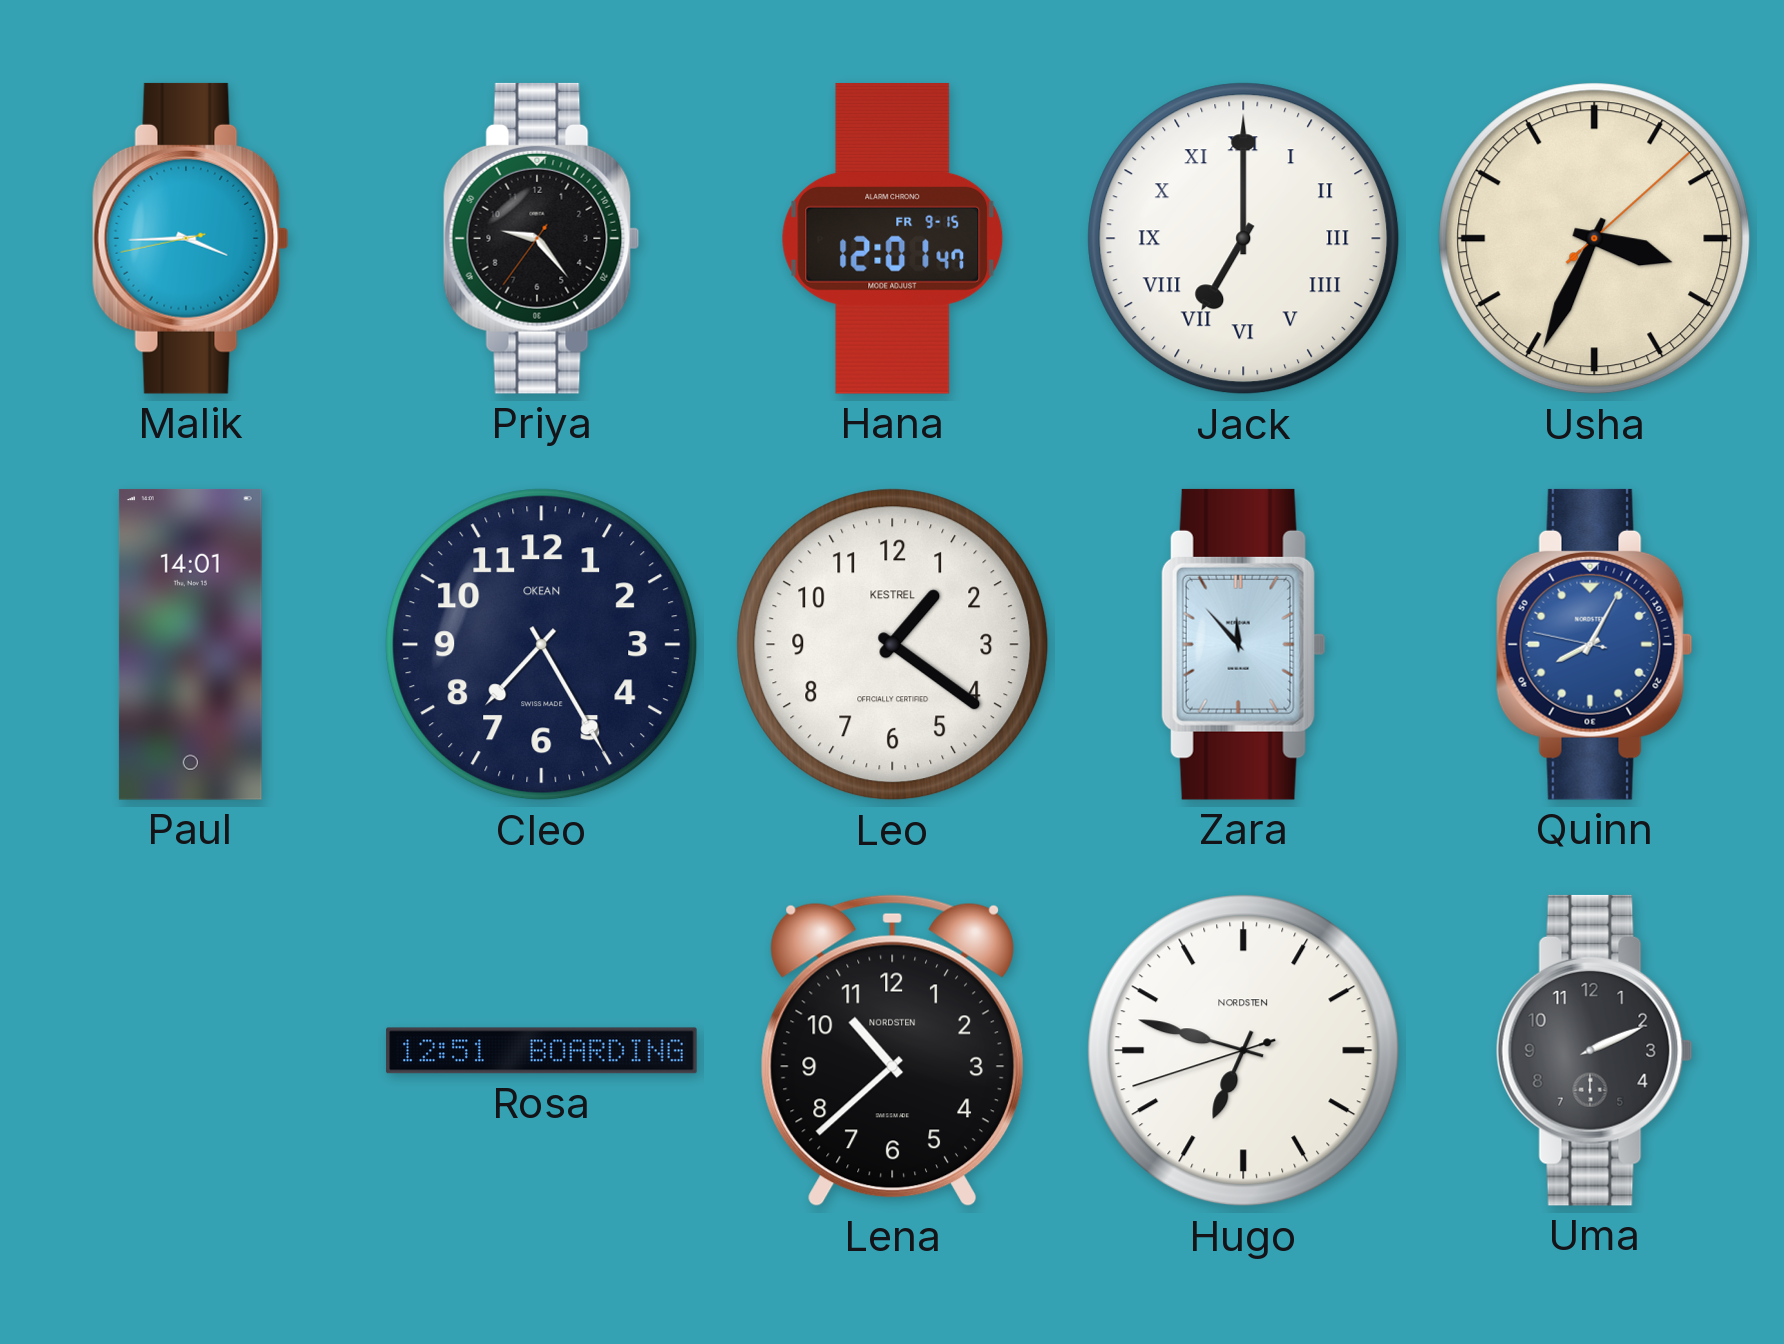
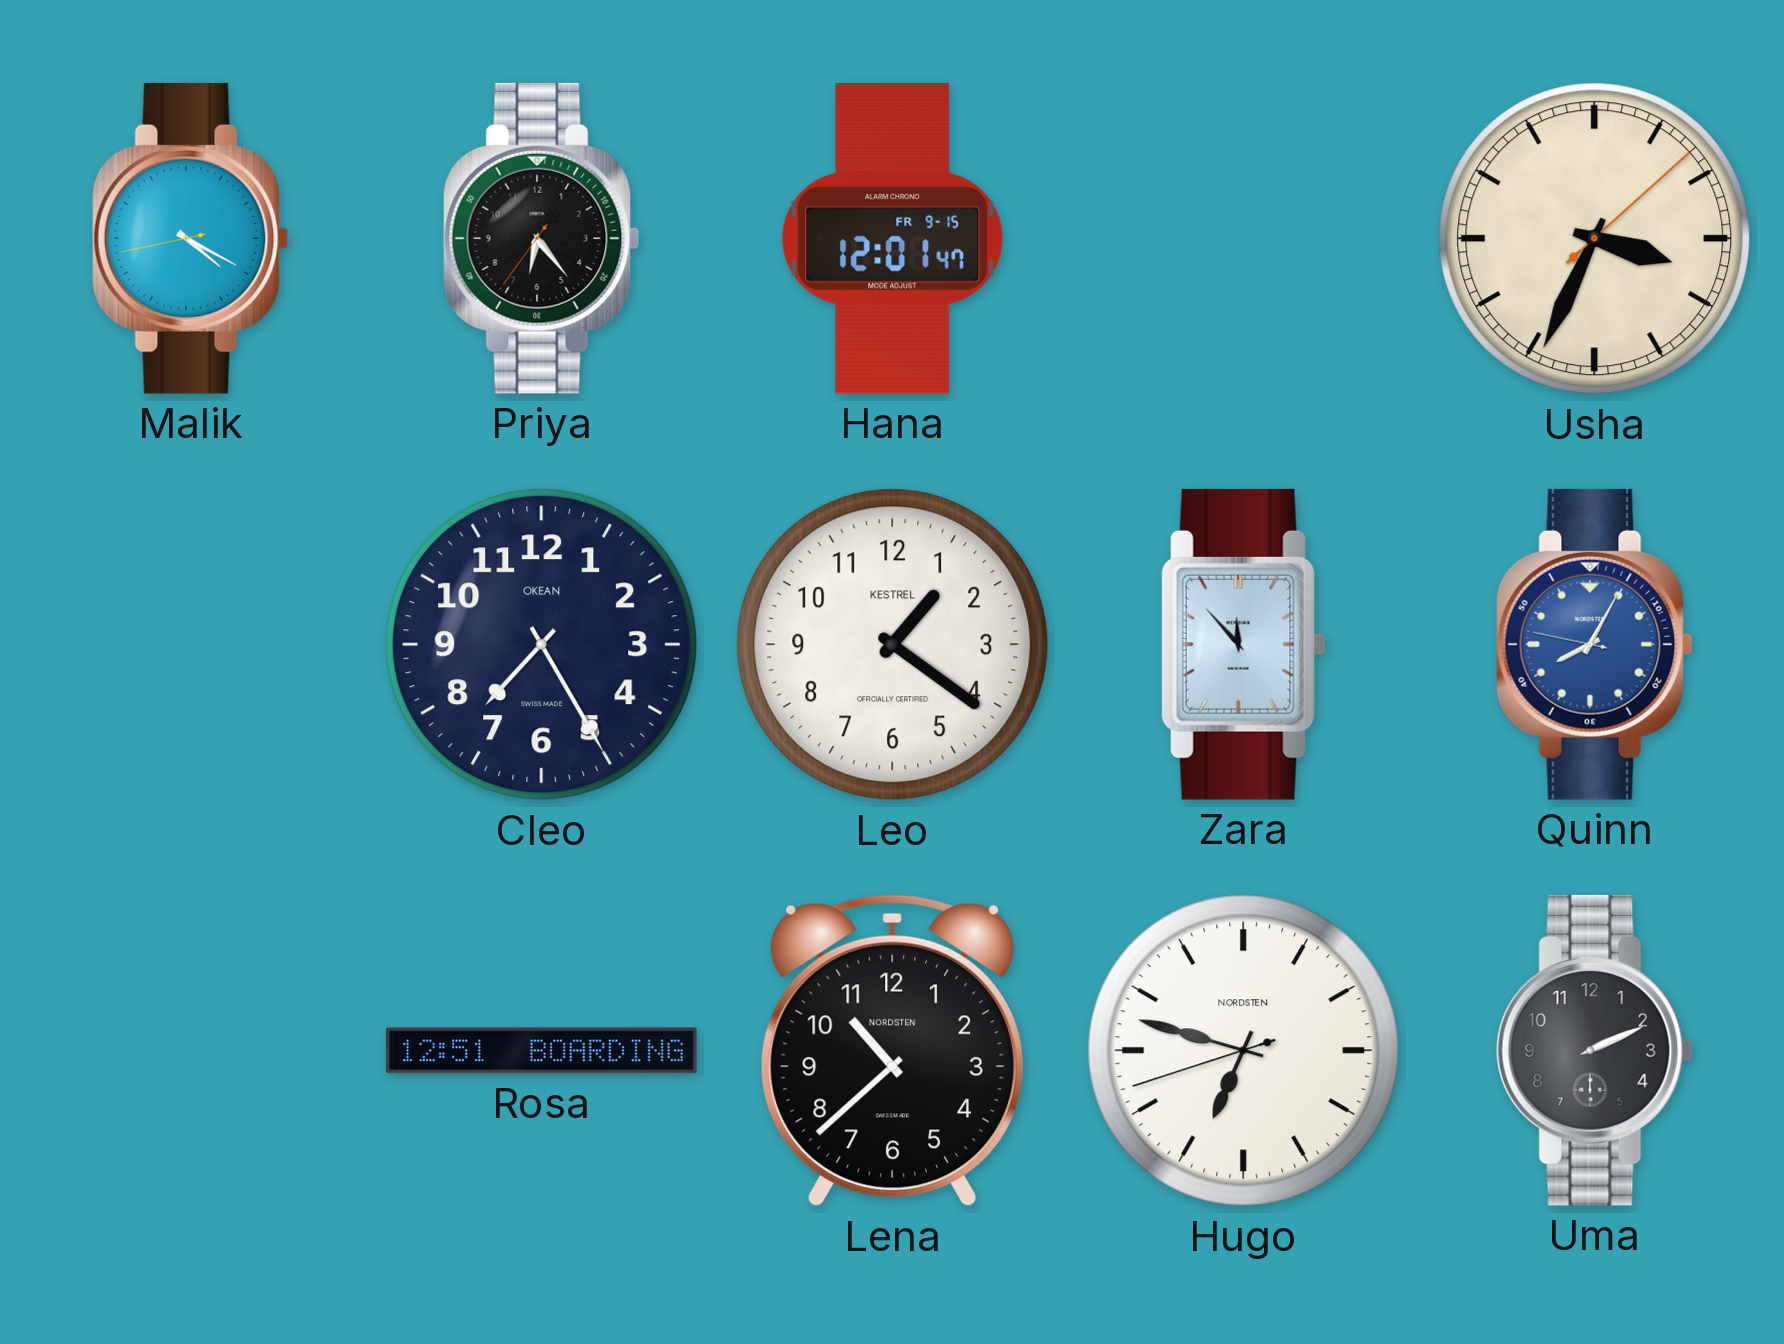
Malik: 3:44 -> 4:19
Priya: 9:23 -> 6:23
Jack: 7:00 -> none
Paul: 14:01 -> none
